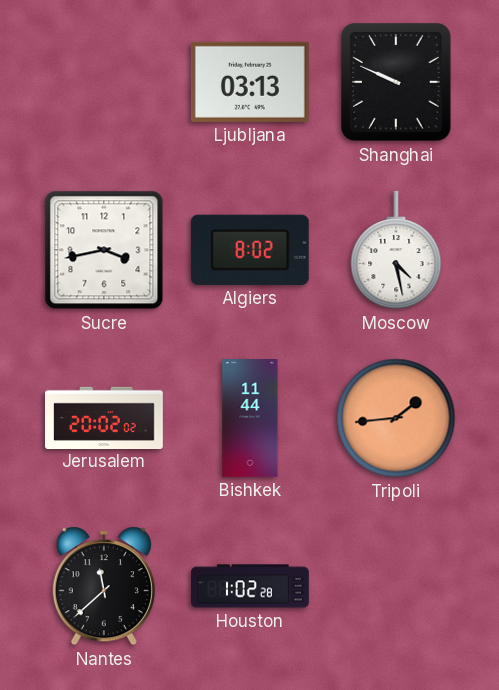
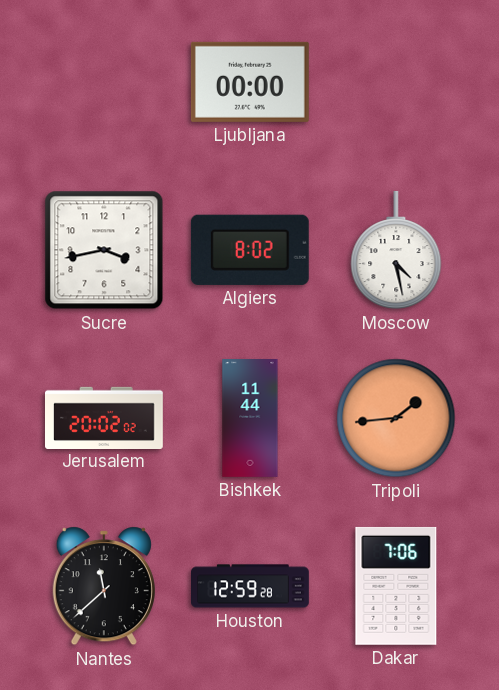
Ljubljana: 03:13 -> 00:00
Shanghai: 9:49 -> none
Houston: 1:02 -> 12:59
Dakar: none -> 7:06
